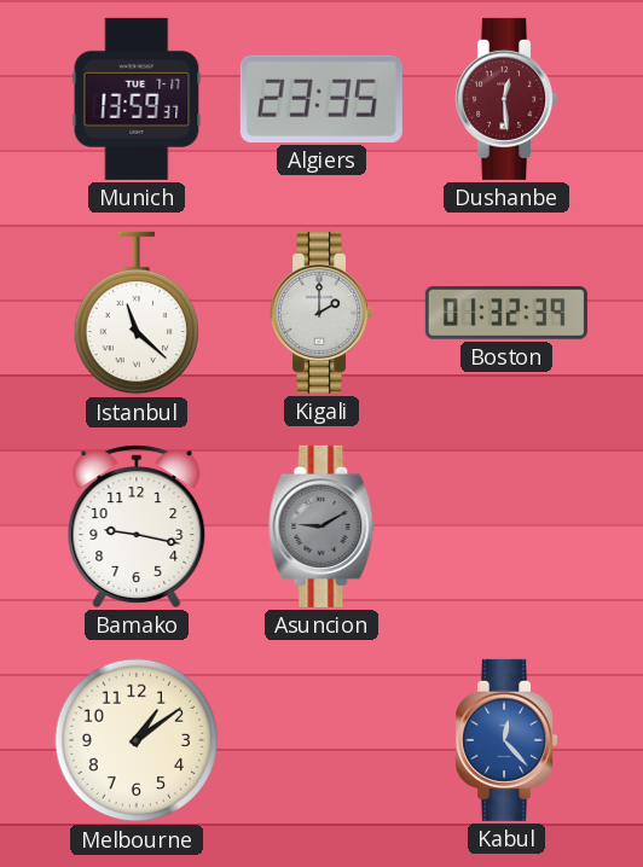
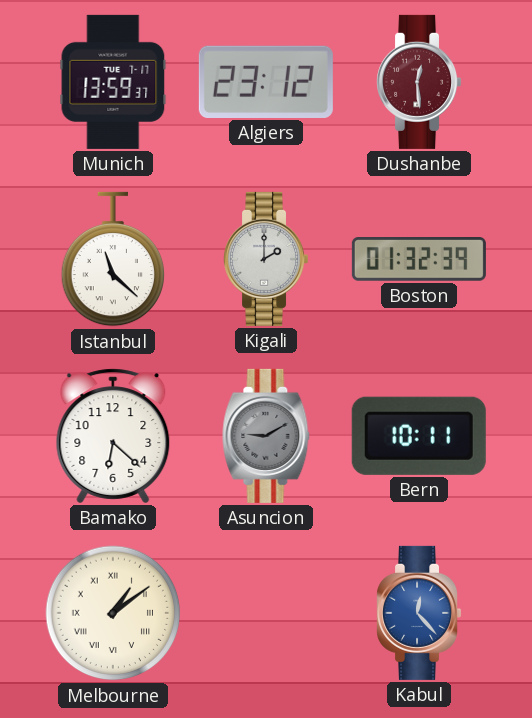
Algiers: 23:35 -> 23:12
Bamako: 9:17 -> 6:22
Bern: none -> 10:11
Melbourne numerals: Arabic -> Roman
